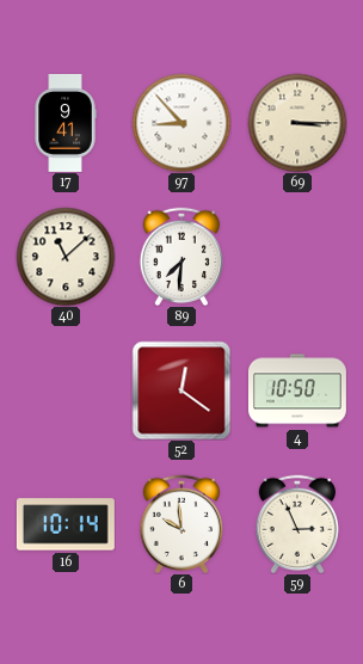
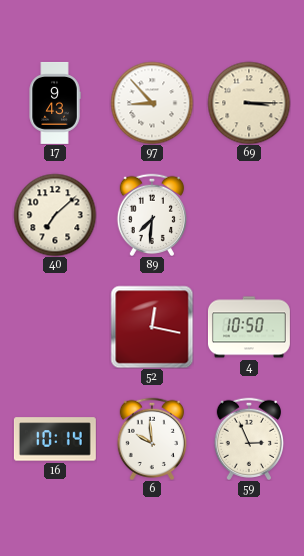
17: 9:41 -> 9:43
40: 11:08 -> 7:08
52: 12:21 -> 12:17
